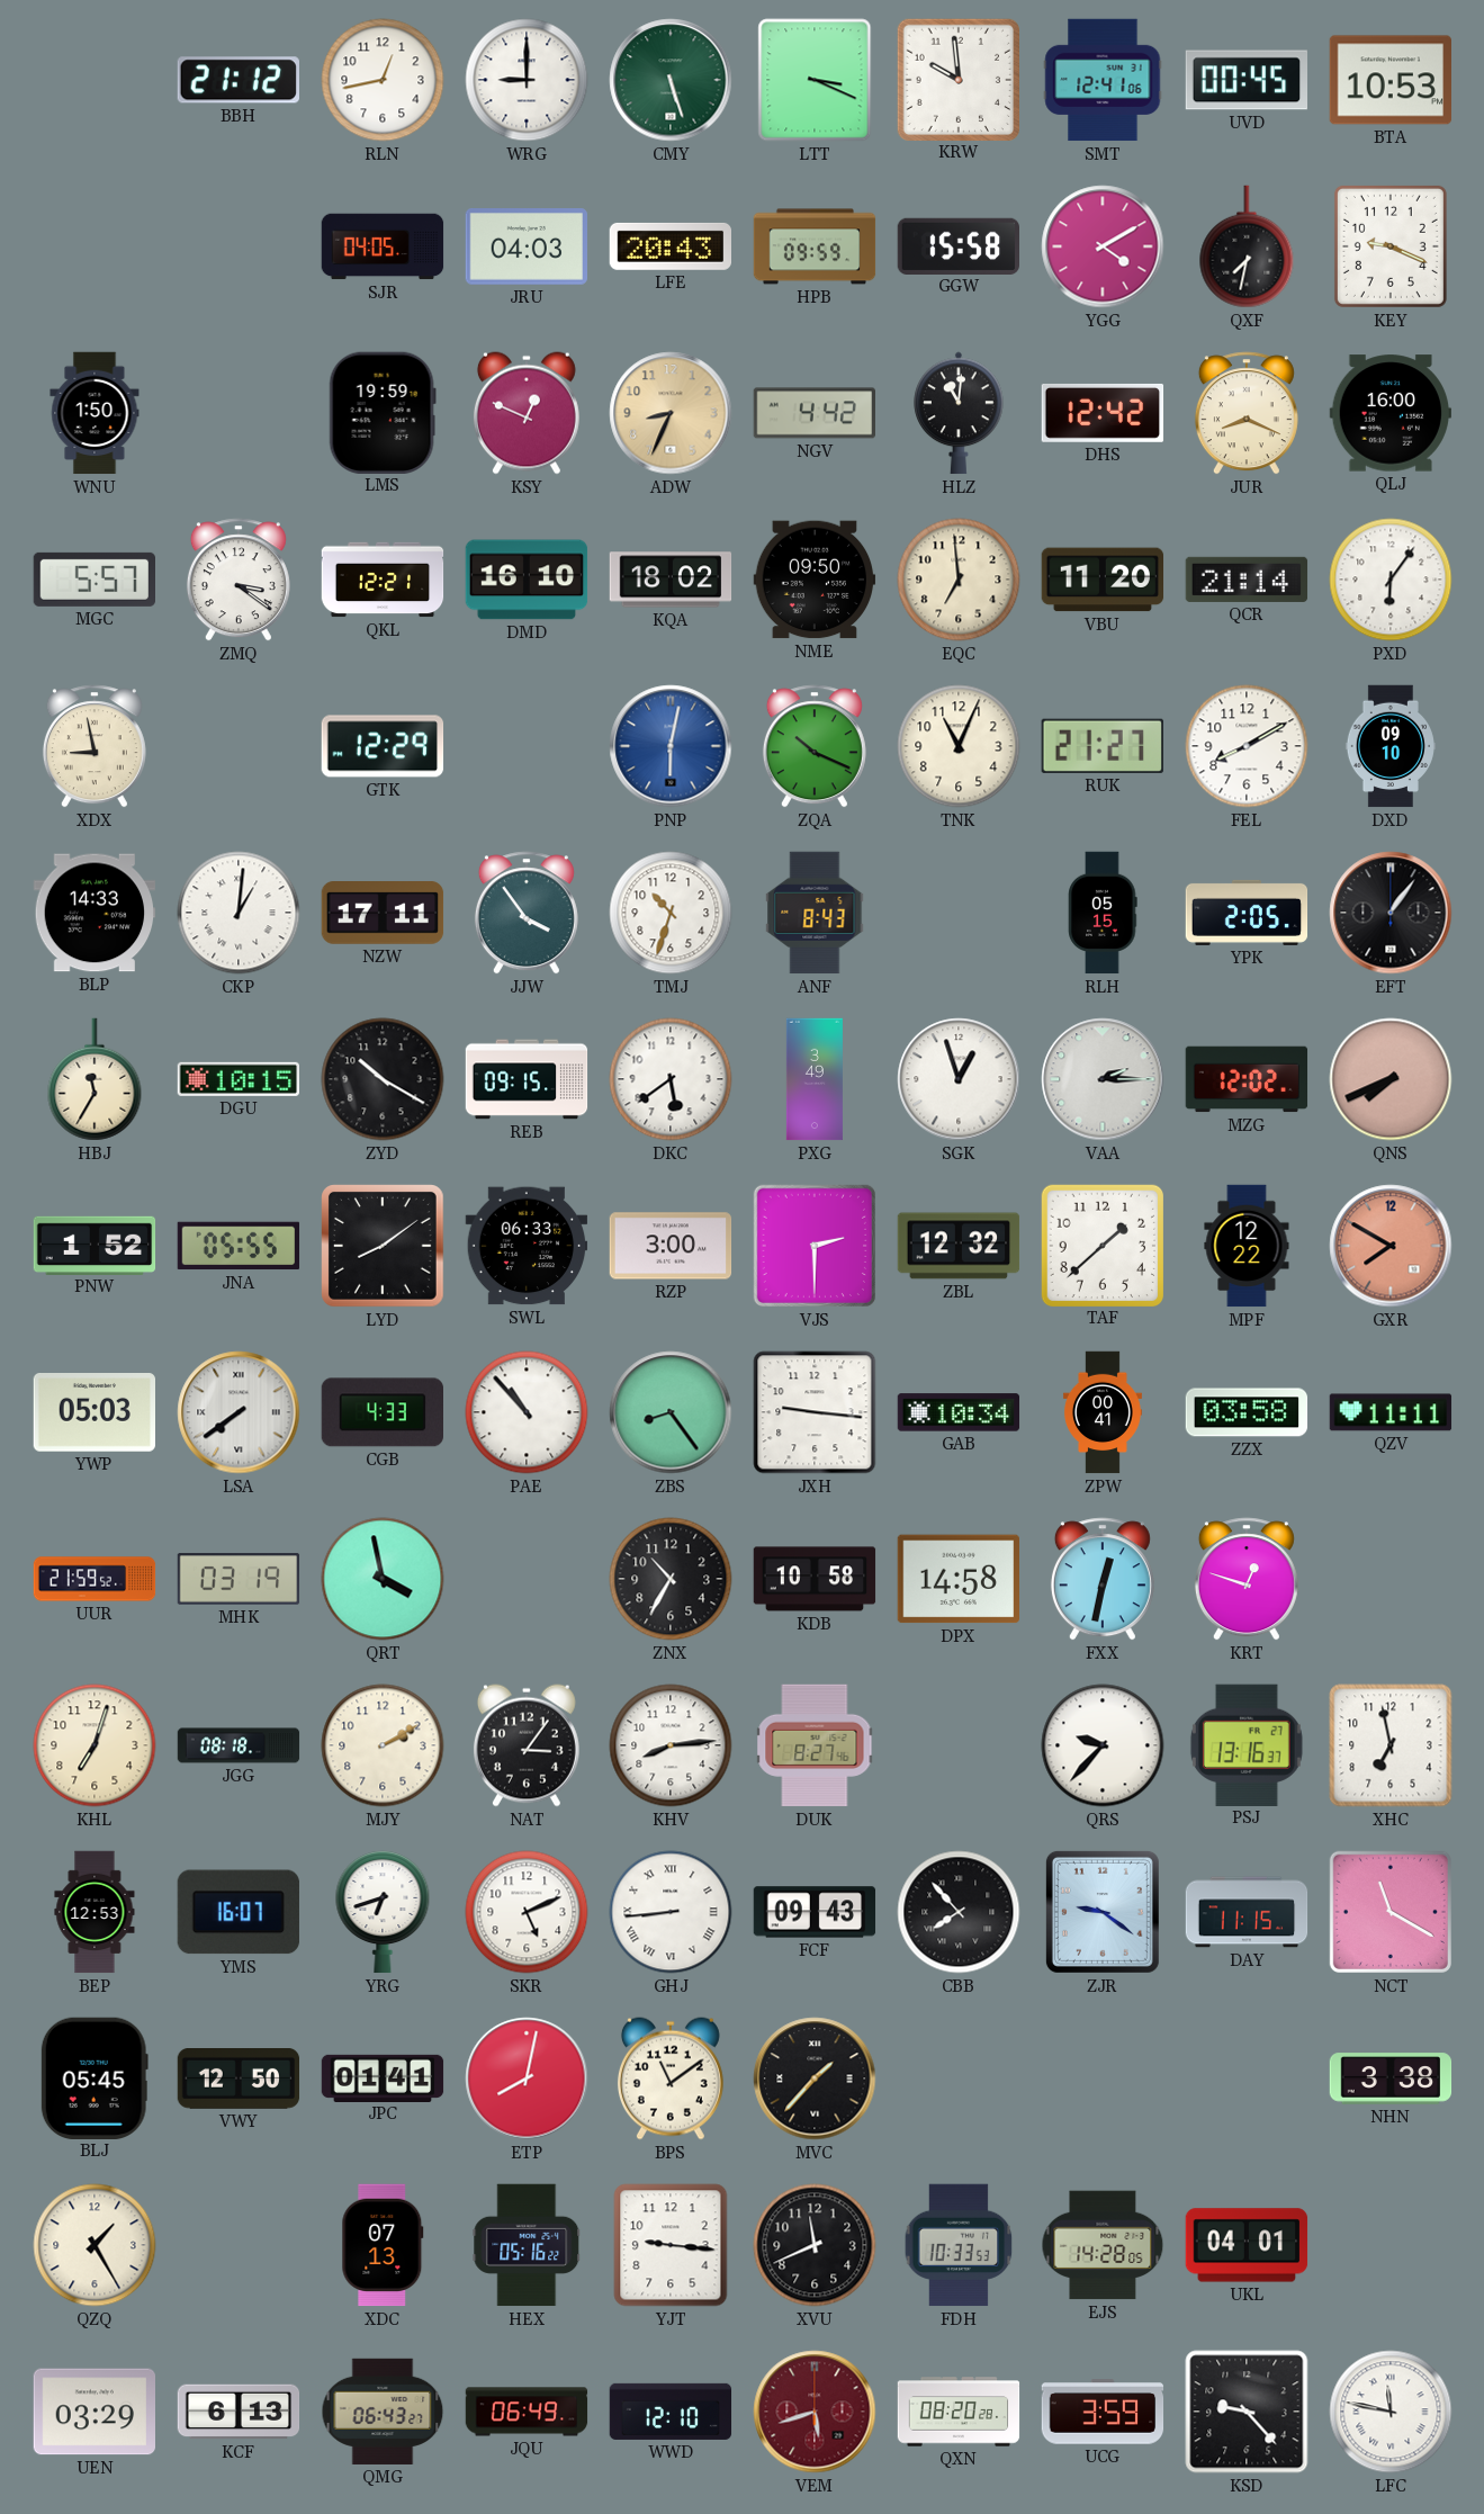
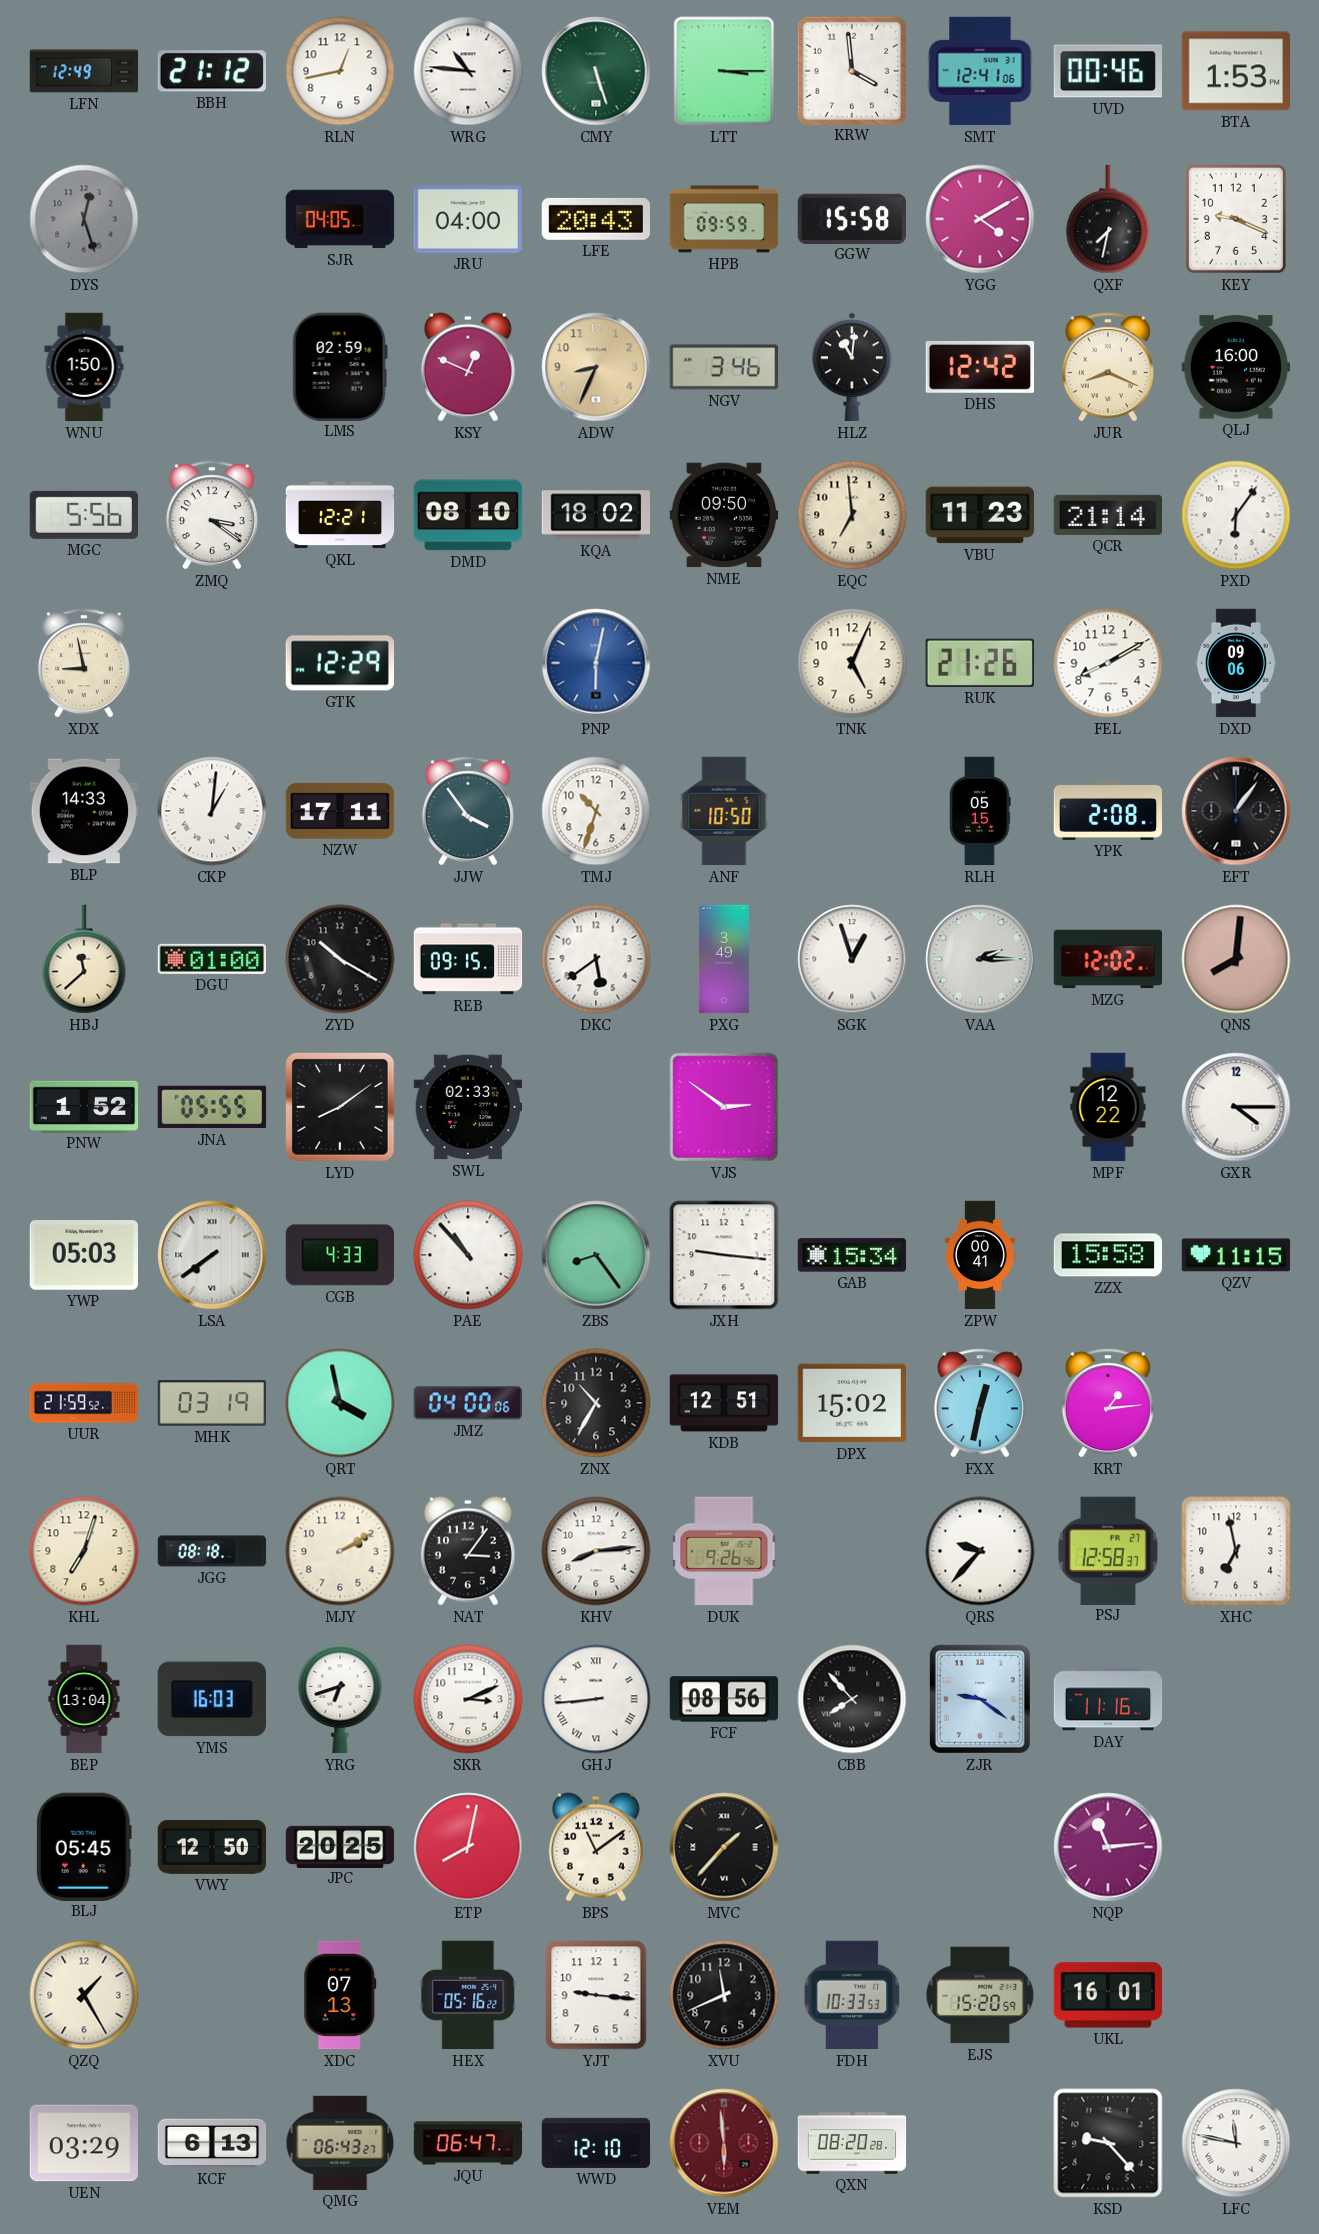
LFN: none -> 12:49
WRG: 9:00 -> 10:46
LTT: 3:19 -> 3:15
KRW: 9:59 -> 3:59
UVD: 00:45 -> 00:46
BTA: 10:53 -> 1:53
DYS: none -> 12:27
JRU: 04:03 -> 04:00
LMS: 19:59 -> 02:59
NGV: 4:42 -> 3:46
MGC: 5:57 -> 5:56
DMD: 16:10 -> 08:10
VBU: 11:20 -> 11:23
ZQA: 10:19 -> none
TNK: 11:04 -> 5:04
RUK: 21:27 -> 21:26
DXD: 09:10 -> 09:06
ANF: 8:43 -> 10:50
YPK: 2:05 -> 2:08
HBJ: 11:35 -> 11:38
DGU: 10:15 -> 01:00
QNS: 7:41 -> 8:01
SWL: 06:33 -> 02:33
RZP: 3:00 -> none
VJS: 2:30 -> 2:51
ZBL: 12:32 -> none
TAF: 1:38 -> none
GXR: 7:50 -> 4:15
GXR dial: salmon -> white
GAB: 10:34 -> 15:34
ZZX: 03:58 -> 15:58
QZV: 11:11 -> 11:15
JMZ: none -> 04:00
KDB: 10:58 -> 12:51
DPX: 14:58 -> 15:02
KRT: 12:48 -> 1:14
DUK: 8:27 -> 9:26
PSJ: 13:16 -> 12:58
BEP: 12:53 -> 13:04
YMS: 16:07 -> 16:03
SKR: 5:11 -> 3:11
FCF: 09:43 -> 08:56
DAY: 11:15 -> 11:16
NCT: 11:20 -> none
JPC: 01:41 -> 20:25
NQP: none -> 11:14
NHN: 3:38 -> none
EJS: 14:28 -> 15:20
UKL: 04:01 -> 16:01
JQU: 06:49 -> 06:47
VEM: 5:42 -> 5:59
UCG: 3:59 -> none
